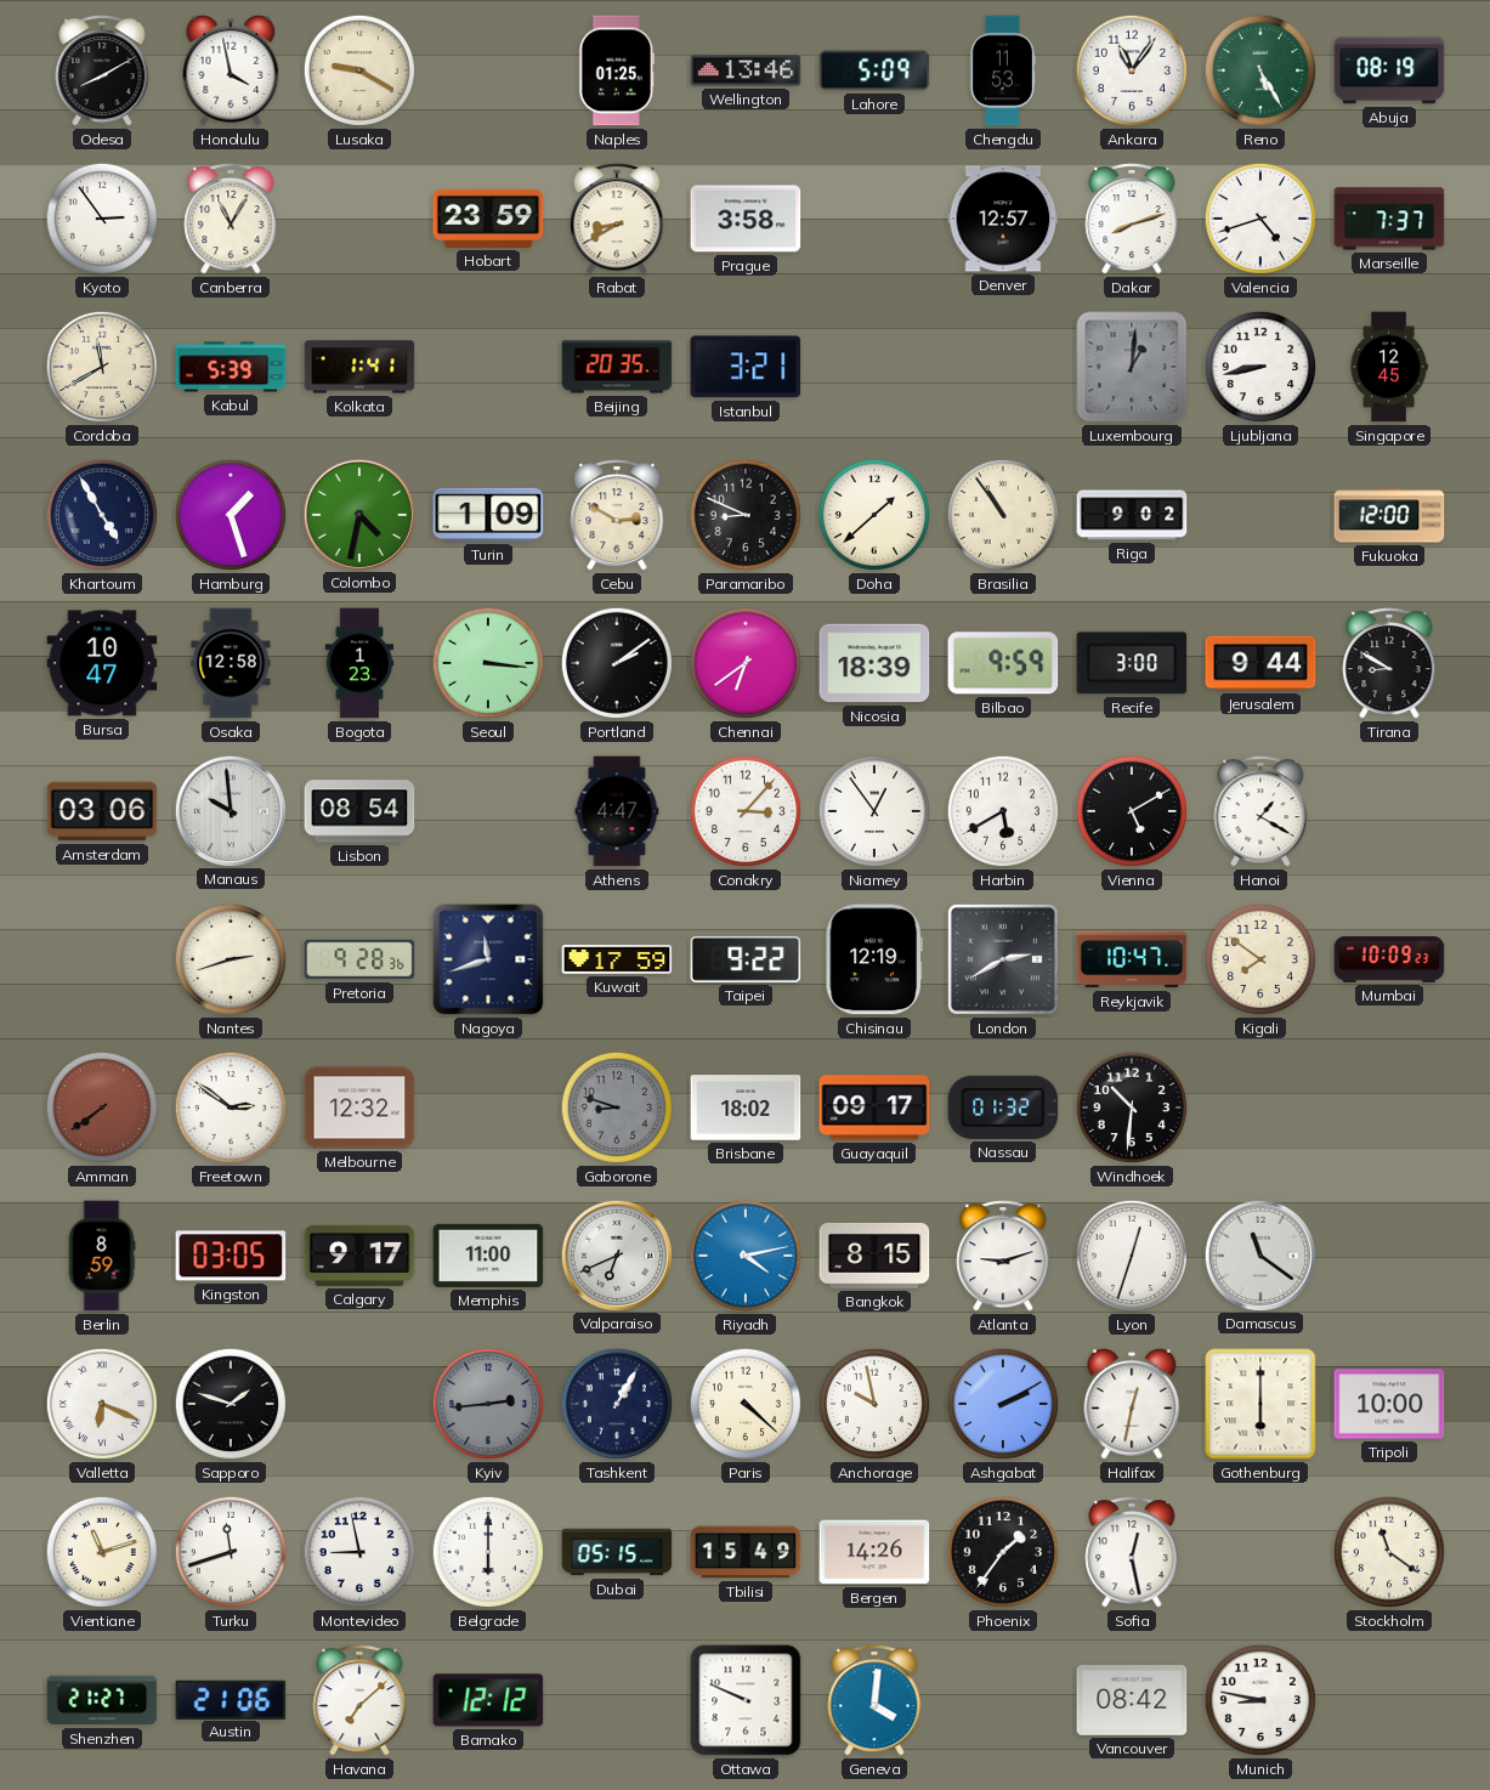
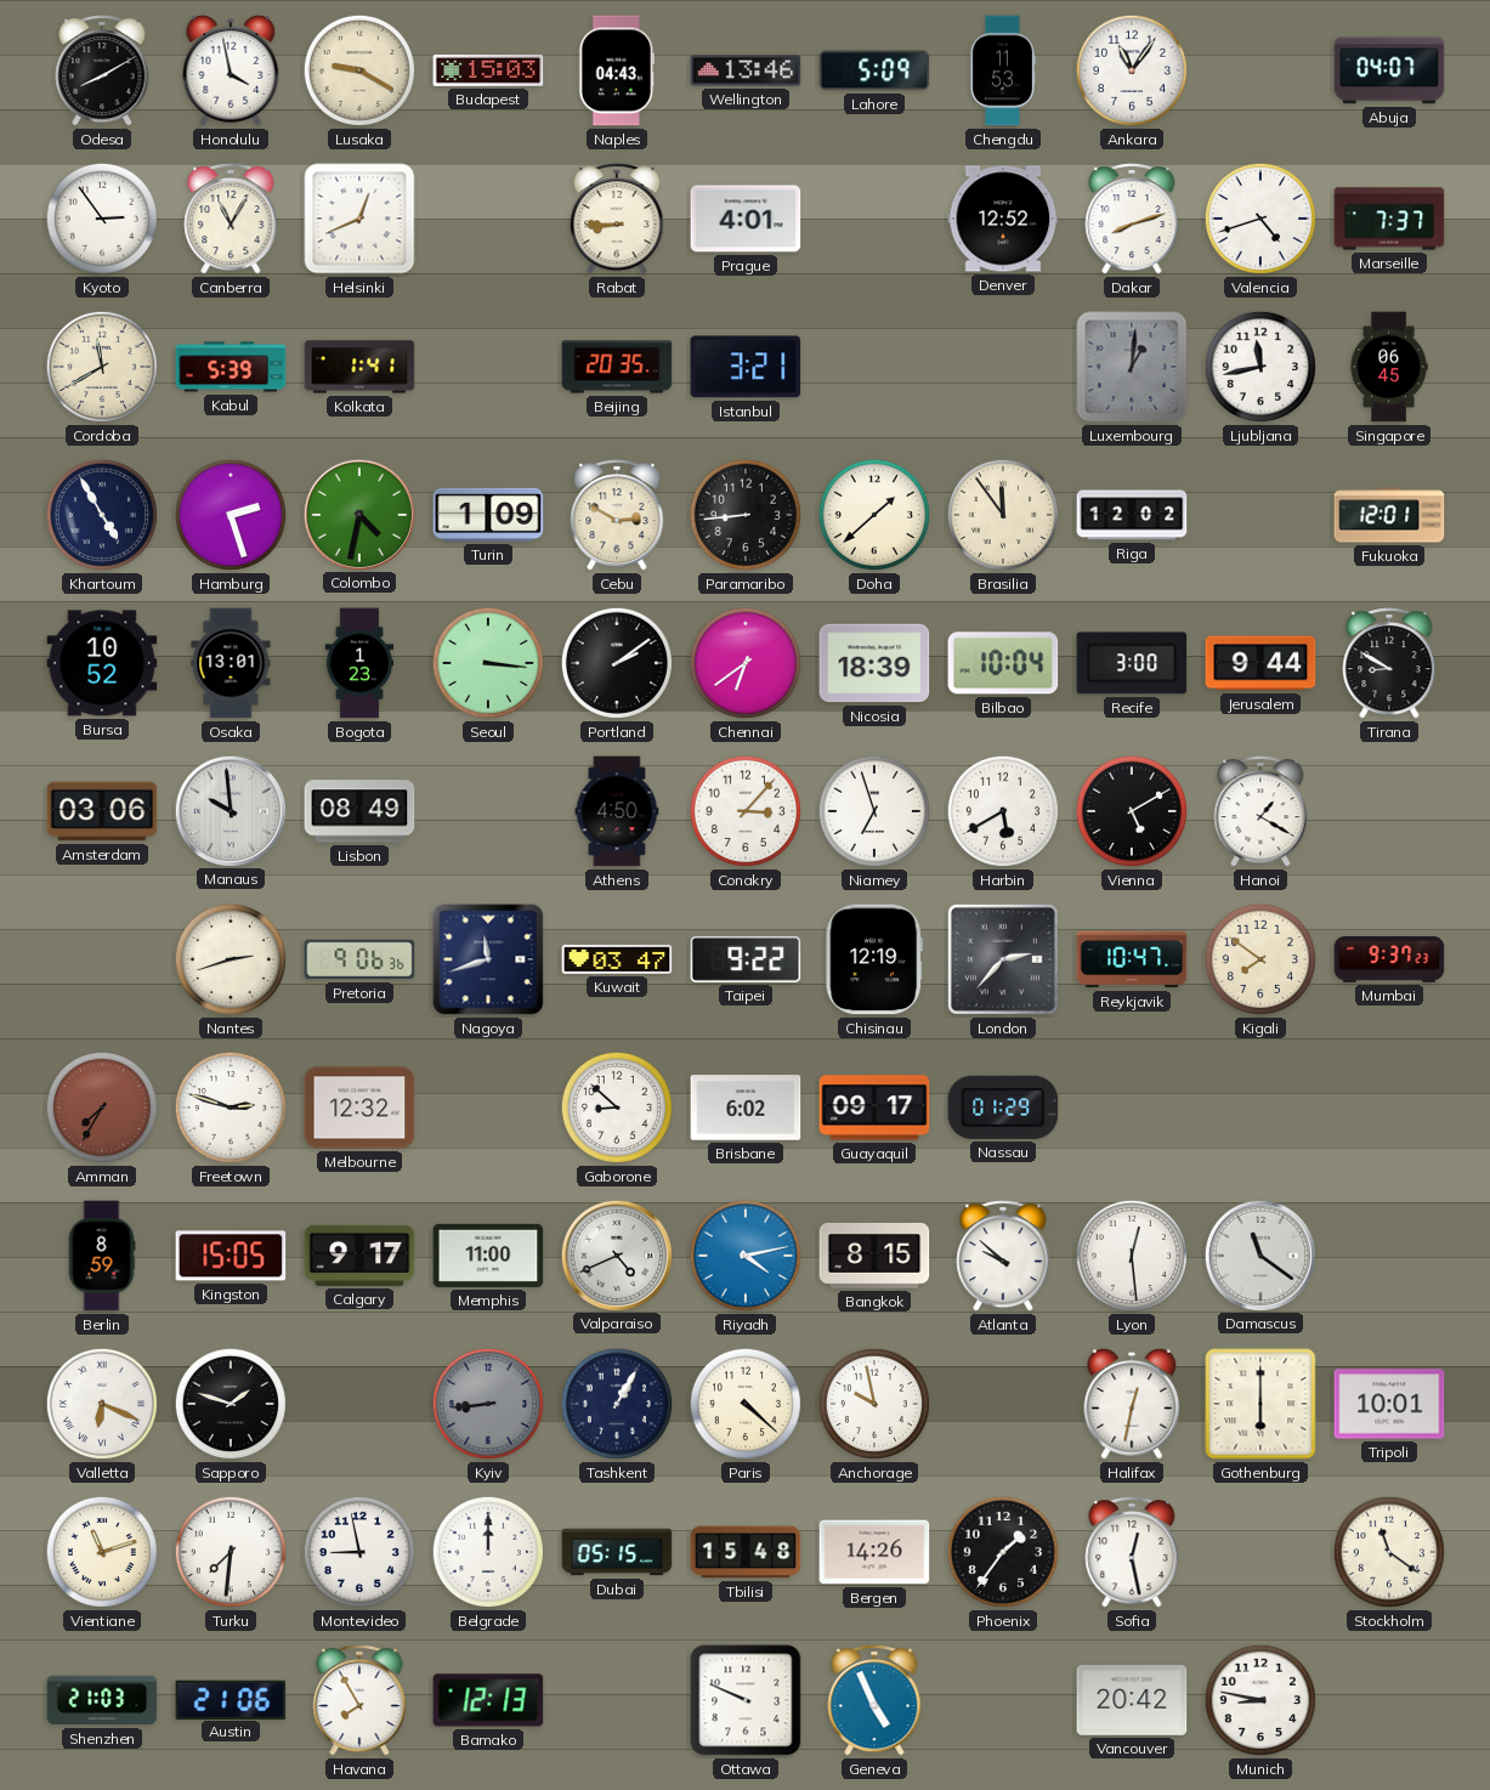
Budapest: none -> 15:03
Naples: 01:25 -> 04:43
Reno: 5:25 -> none
Abuja: 08:19 -> 04:07
Helsinki: none -> 12:41
Hobart: 23:59 -> none
Rabat: 8:40 -> 8:45
Prague: 3:58 -> 4:01
Denver: 12:57 -> 12:52
Ljubljana: 8:43 -> 11:43
Singapore: 12:45 -> 06:45
Hamburg: 1:27 -> 2:27
Paramaribo: 8:49 -> 8:44
Brasilia: 10:54 -> 11:54
Riga: 9:02 -> 12:02
Fukuoka: 12:00 -> 12:01
Bursa: 10:47 -> 10:52
Osaka: 12:58 -> 13:01
Bilbao: 9:59 -> 10:04
Lisbon: 08:54 -> 08:49
Athens: 4:47 -> 4:50
Niamey: 12:54 -> 6:57
Pretoria: 9:28 -> 9:06
Kuwait: 17:59 -> 03:47
London: 2:40 -> 2:37
Mumbai: 10:09 -> 9:37
Amman: 7:39 -> 7:35
Freetown: 2:51 -> 2:48
Gaborone: 8:48 -> 8:52
Gaborone dial: grey -> white
Brisbane: 18:02 -> 6:02
Nassau: 01:32 -> 01:29
Windhoek: 10:31 -> none
Kingston: 03:05 -> 15:05
Valparaiso: 6:41 -> 4:41
Atlanta: 9:12 -> 9:52
Lyon: 12:33 -> 12:29
Kyiv: 2:44 -> 8:44
Ashgabat: 2:10 -> none
Tripoli: 10:00 -> 10:01
Turku: 11:42 -> 7:31
Belgrade: 6:00 -> 12:00
Tbilisi: 15:49 -> 15:48
Shenzhen: 21:27 -> 21:03
Havana: 7:08 -> 7:55
Bamako: 12:12 -> 12:13
Geneva: 4:01 -> 4:56
Vancouver: 08:42 -> 20:42
